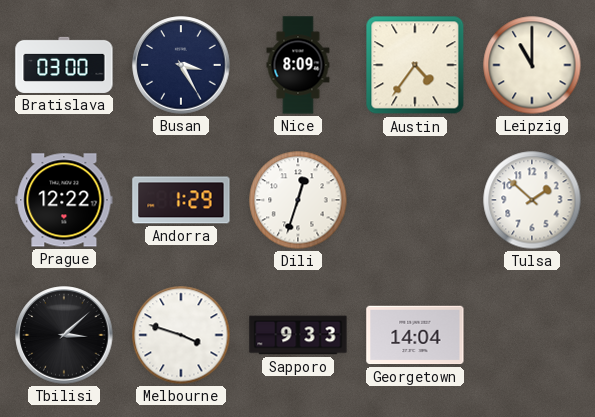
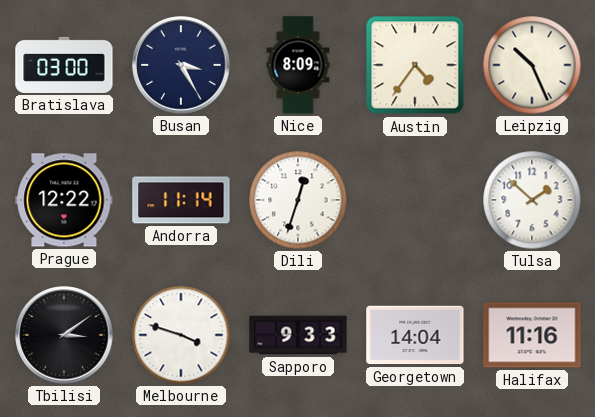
Leipzig: 11:00 -> 10:26
Andorra: 1:29 -> 11:14
Tbilisi: 3:08 -> 3:09
Halifax: none -> 11:16
